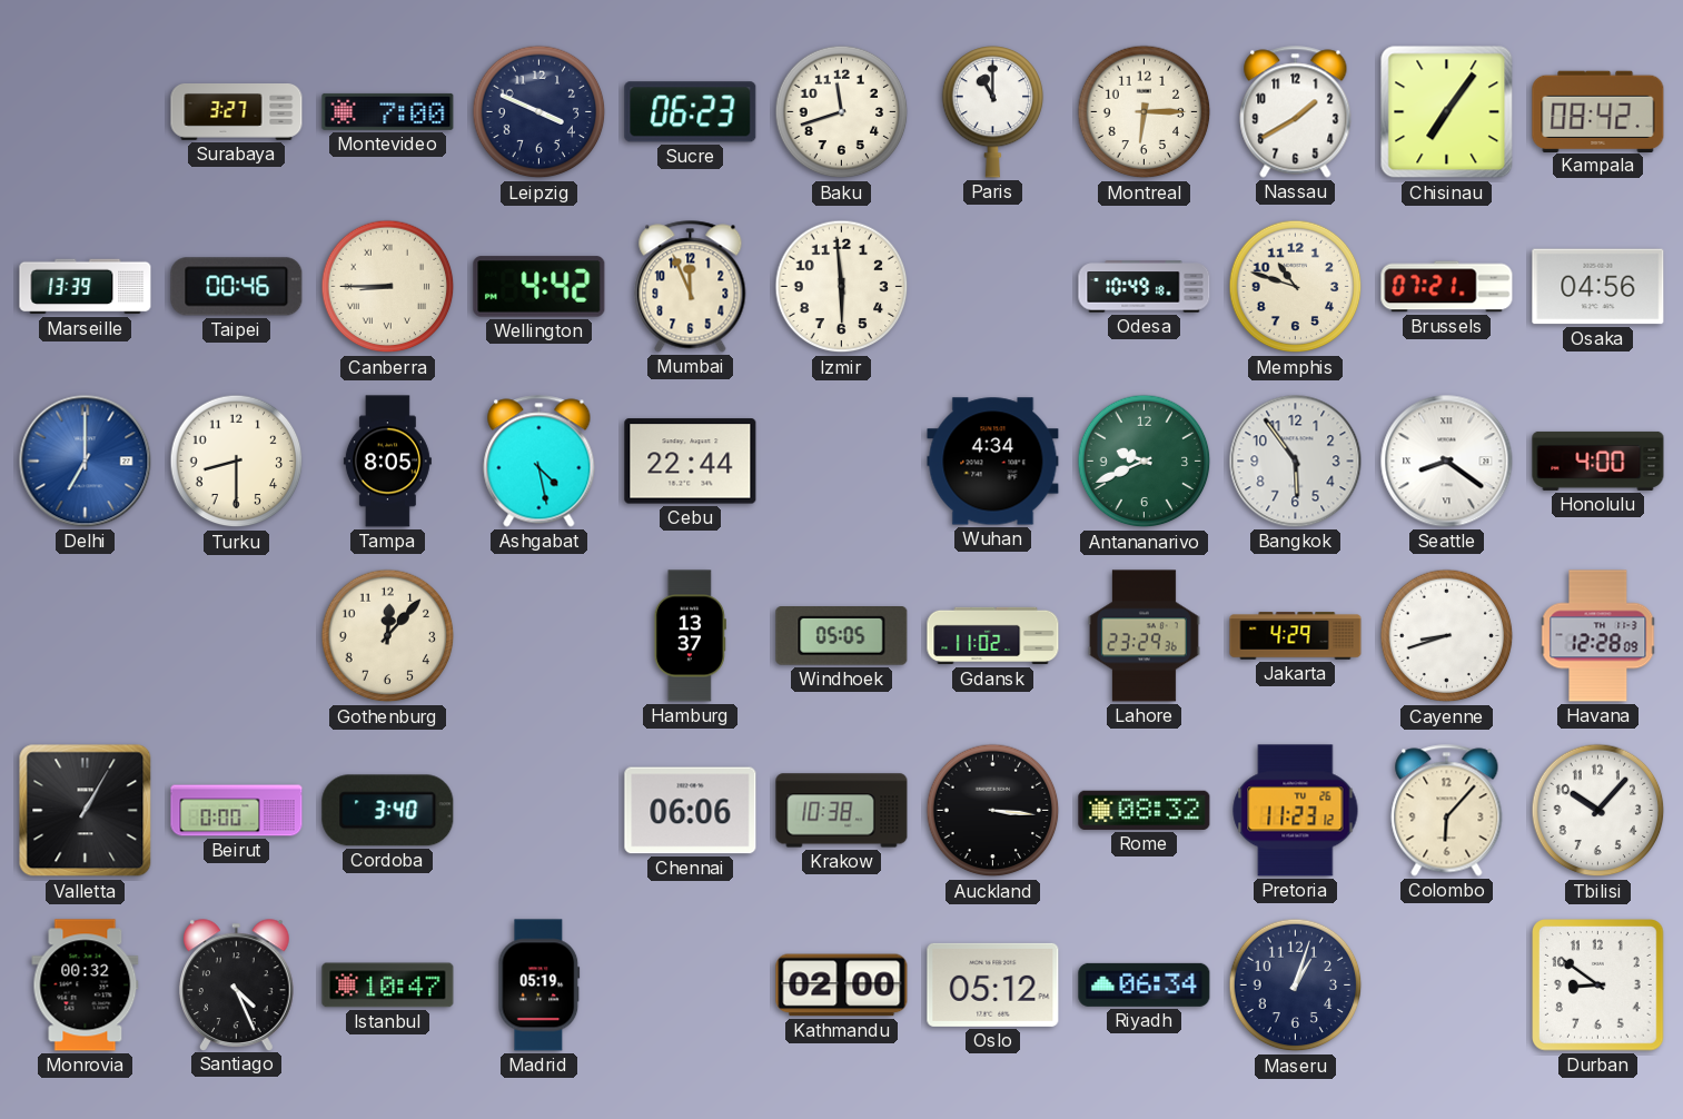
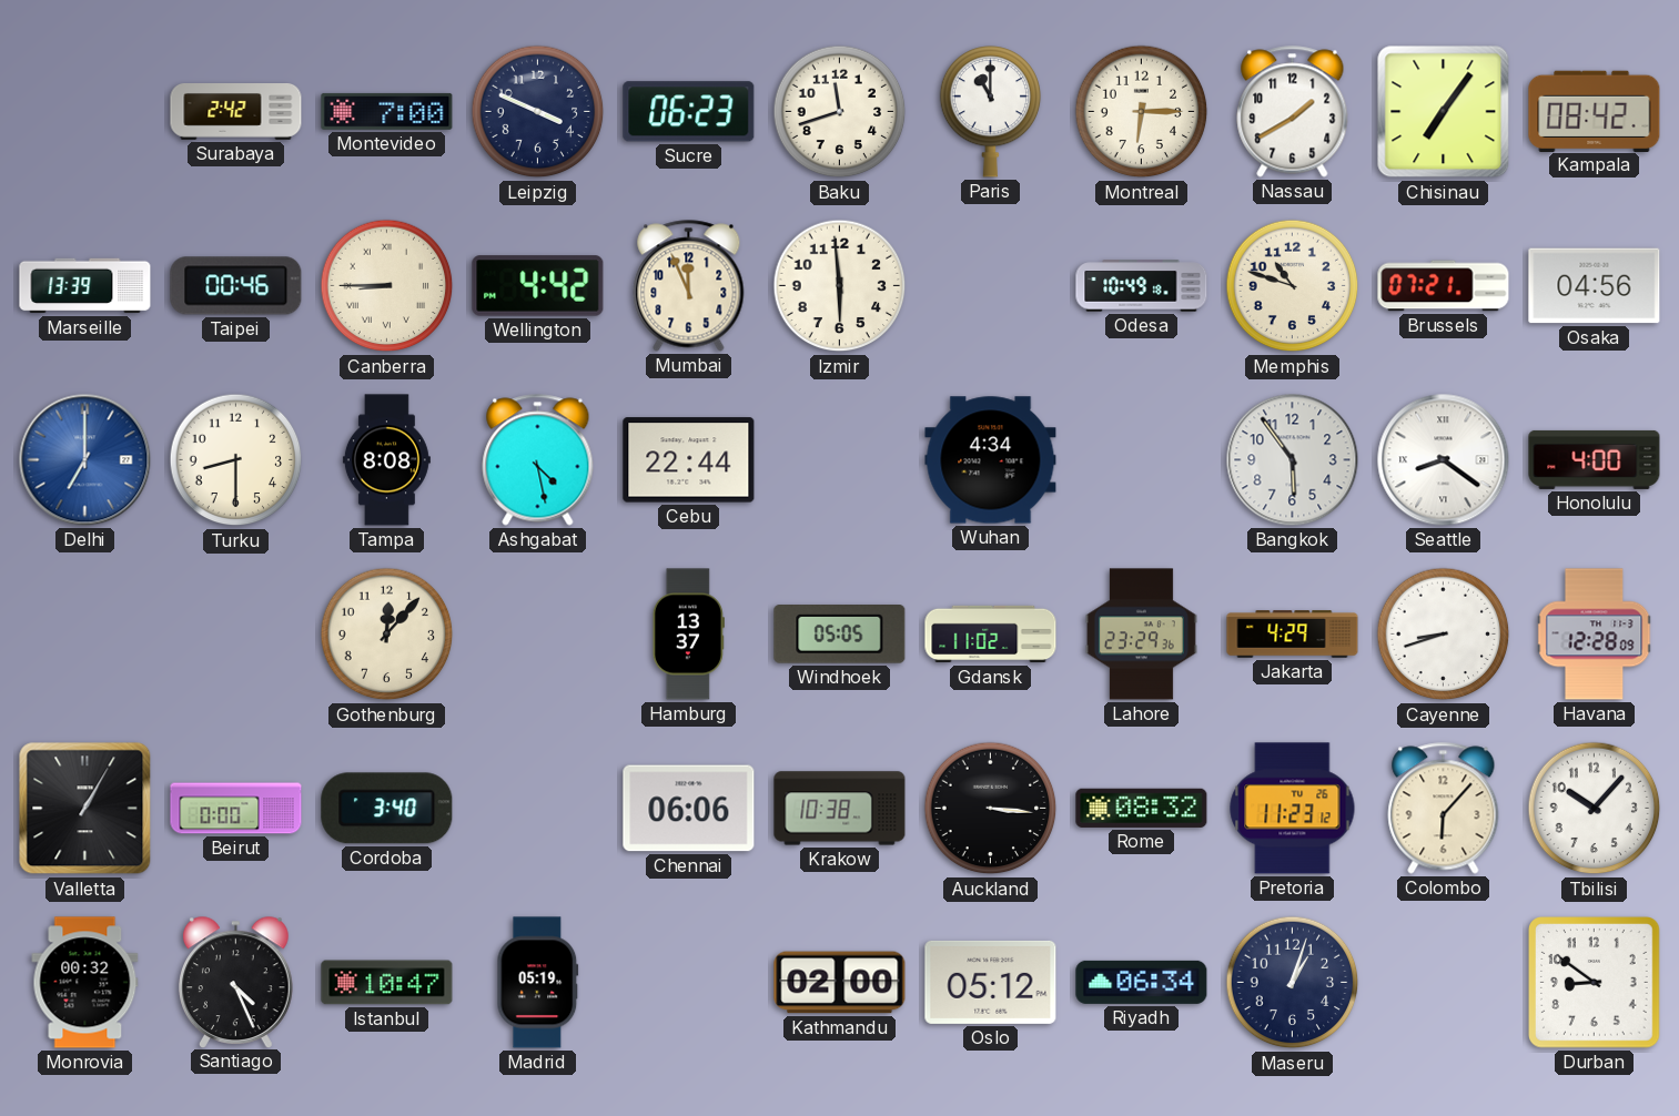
Surabaya: 3:27 -> 2:42
Tampa: 8:05 -> 8:08
Antananarivo: 9:41 -> none
